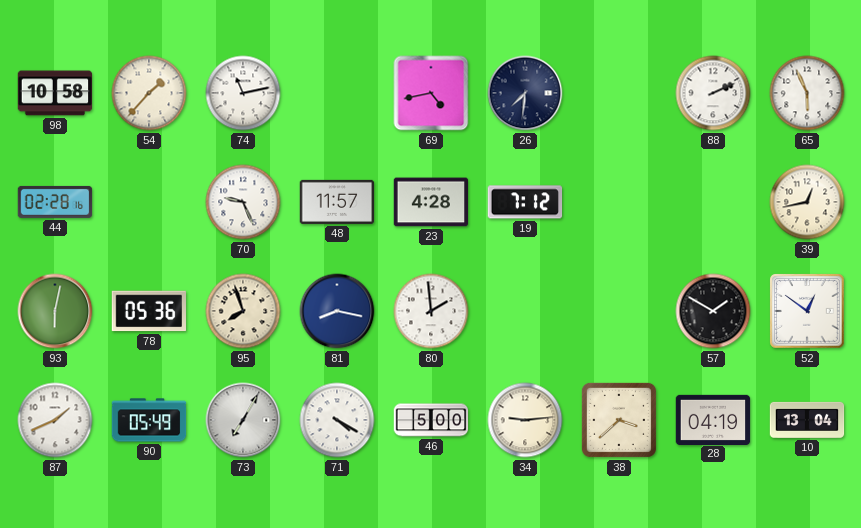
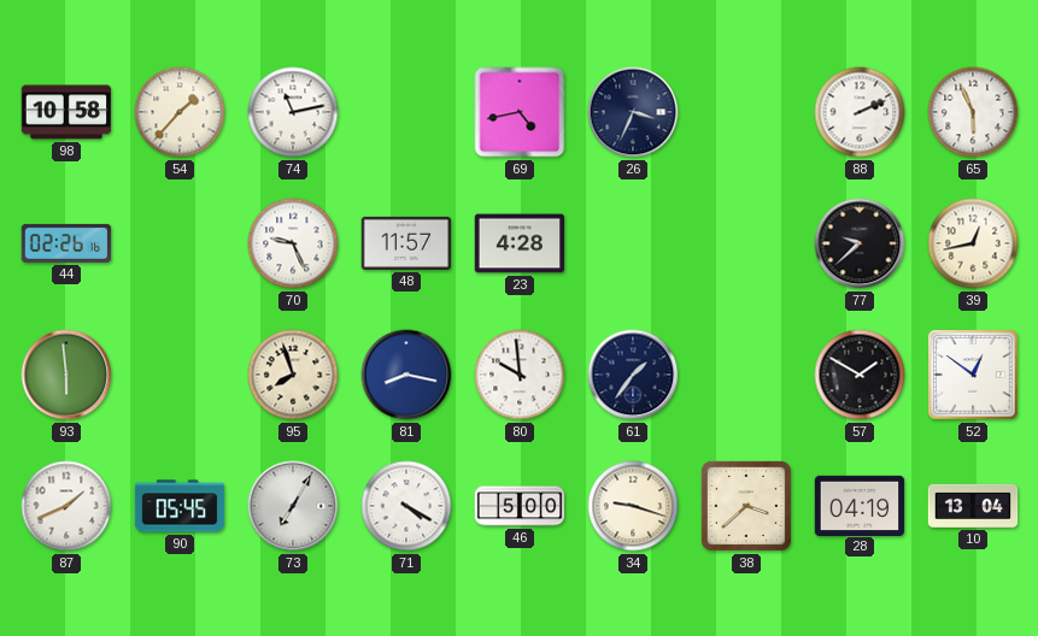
26: 7:31 -> 3:34
44: 02:28 -> 02:26
19: 7:12 -> none
77: none -> 9:38
93: 6:02 -> 5:59
78: 05:36 -> none
80: 1:59 -> 9:59
61: none -> 1:36
90: 05:49 -> 05:45
34: 9:14 -> 9:18
